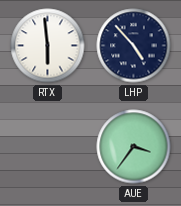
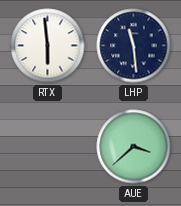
LHP: 4:53 -> 11:29
AUE: 3:36 -> 3:38
